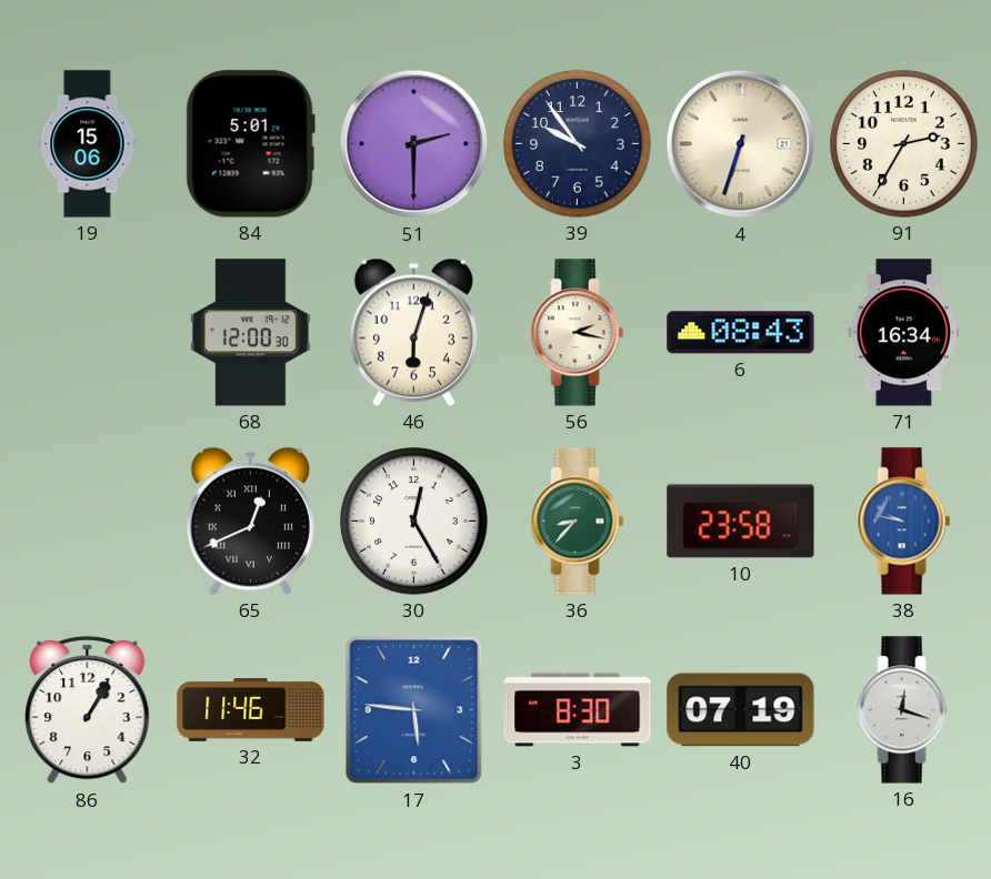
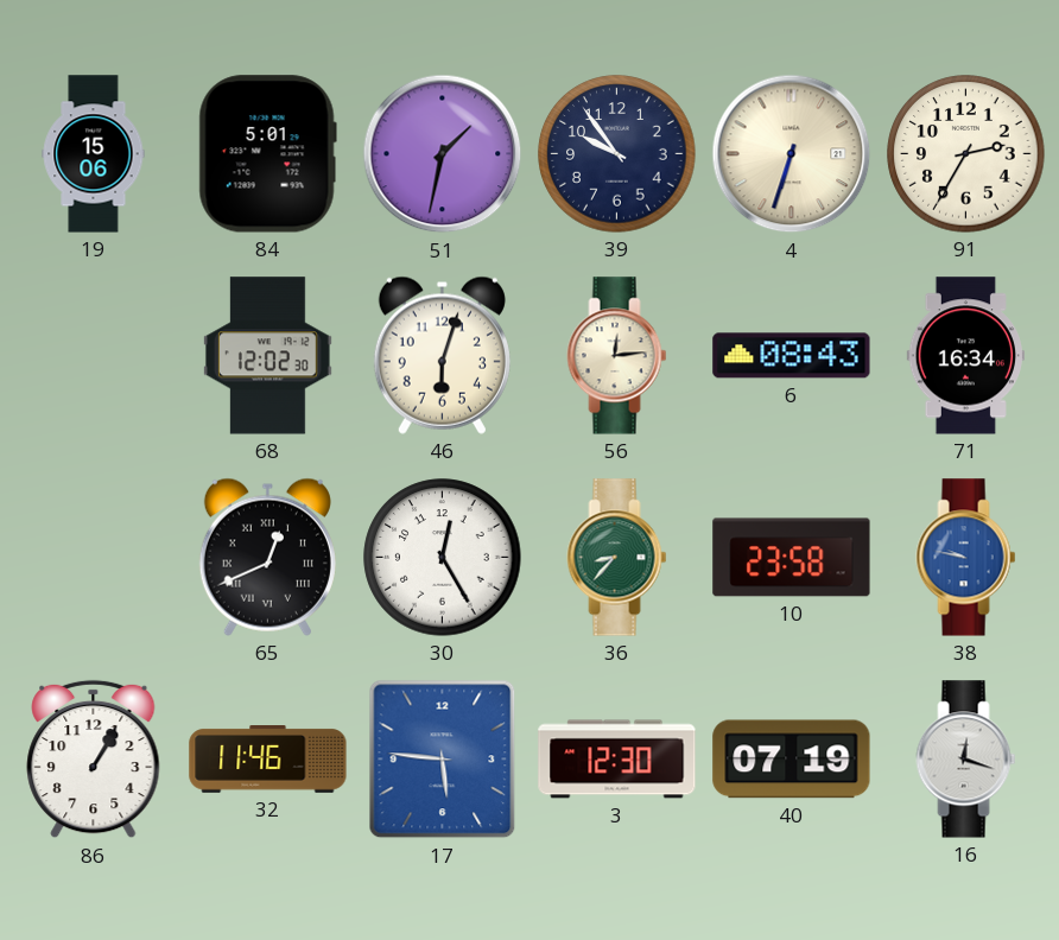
51: 2:30 -> 1:32
68: 12:00 -> 12:02
56: 2:17 -> 12:14
3: 8:30 -> 12:30
